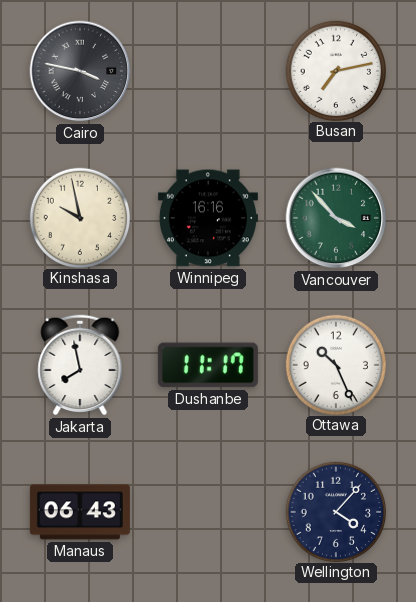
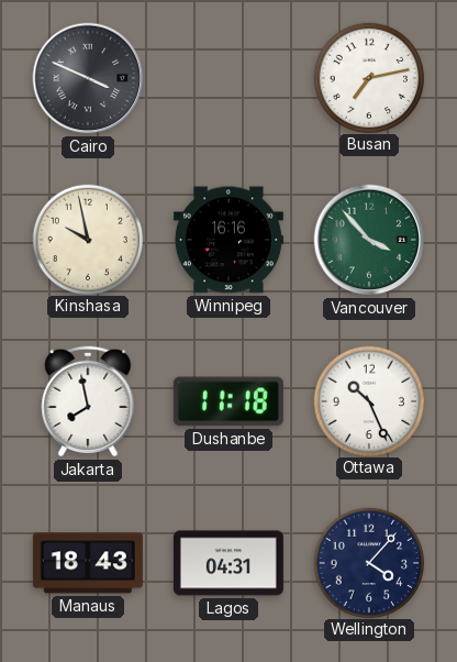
Cairo: 3:47 -> 3:49
Dushanbe: 11:17 -> 11:18
Manaus: 06:43 -> 18:43
Lagos: none -> 04:31
